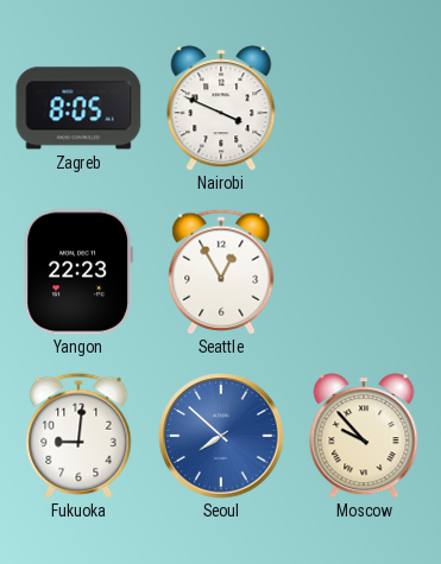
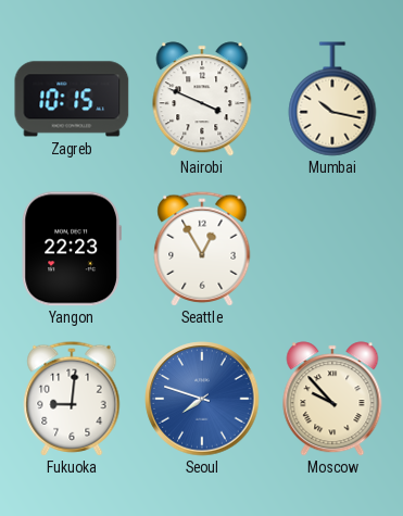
Zagreb: 8:05 -> 10:15
Mumbai: none -> 10:17
Seoul: 7:52 -> 7:48
